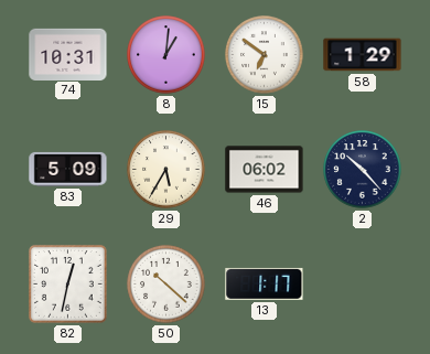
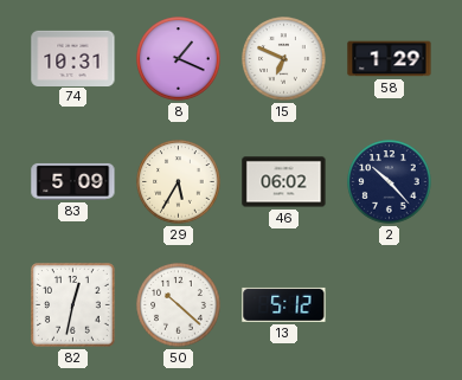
8: 1:01 -> 1:19
15: 6:51 -> 6:49
13: 1:17 -> 5:12
